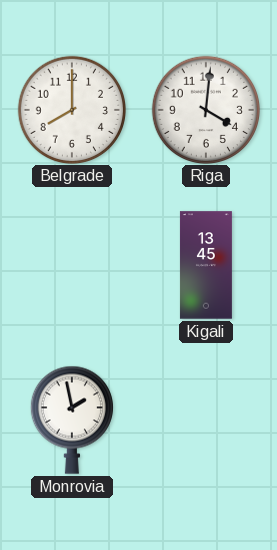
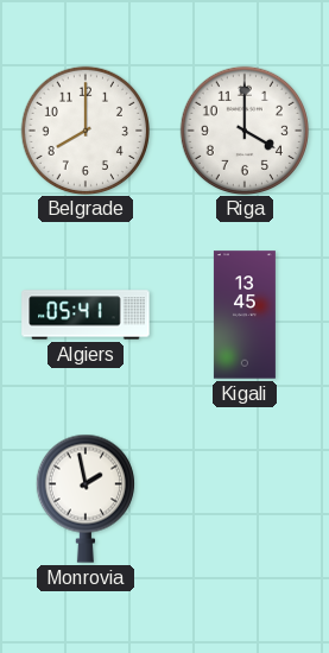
Riga: 4:01 -> 4:00
Algiers: none -> 05:41
